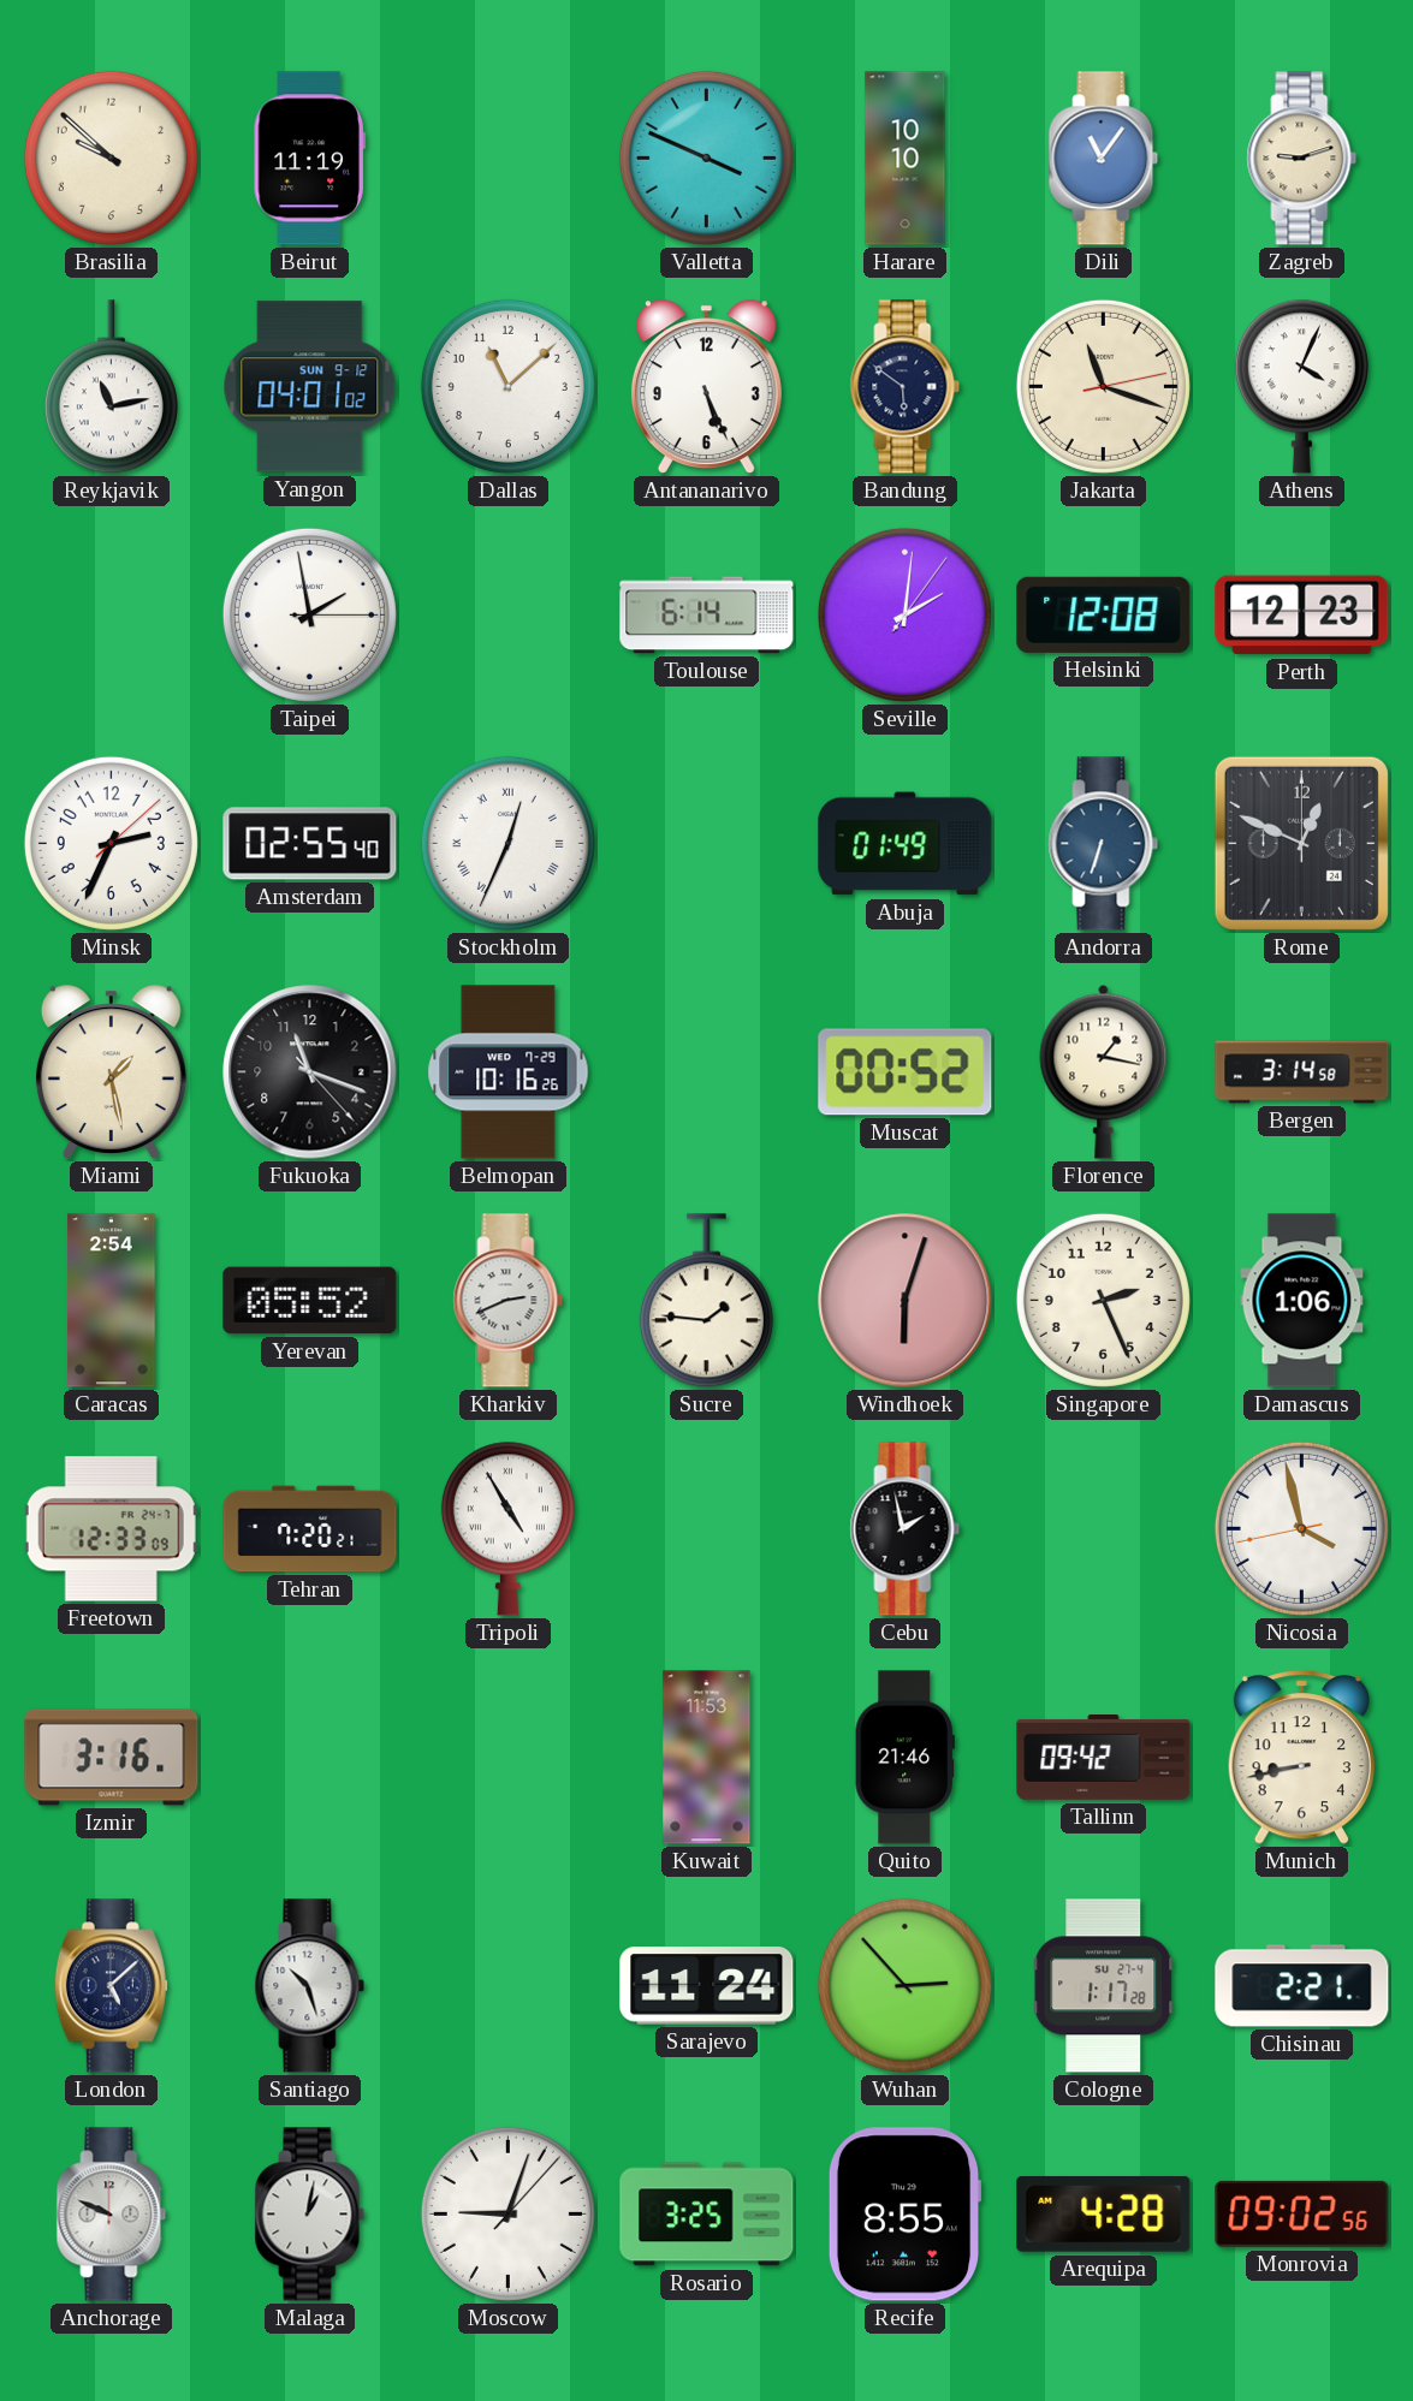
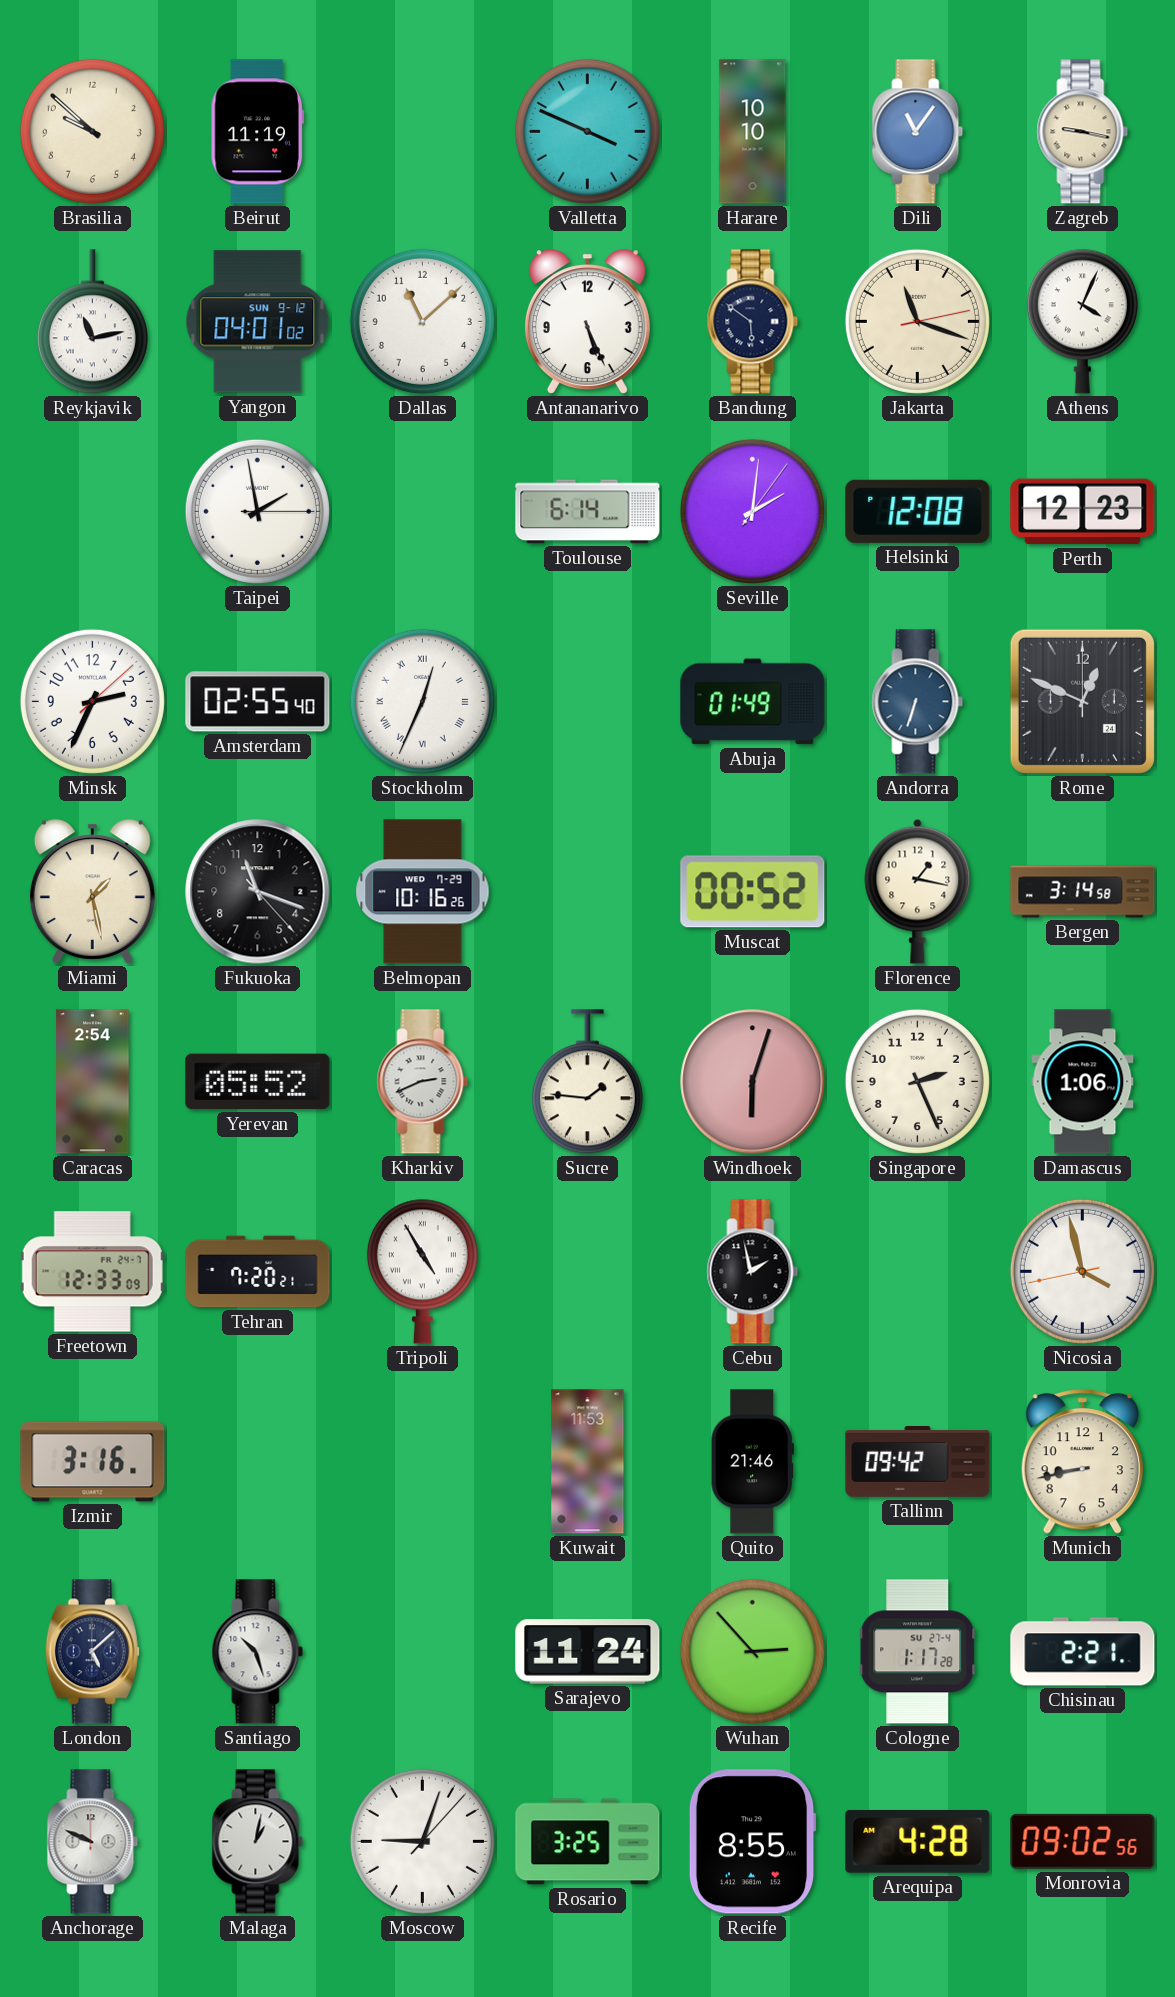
Zagreb: 9:12 -> 9:17
